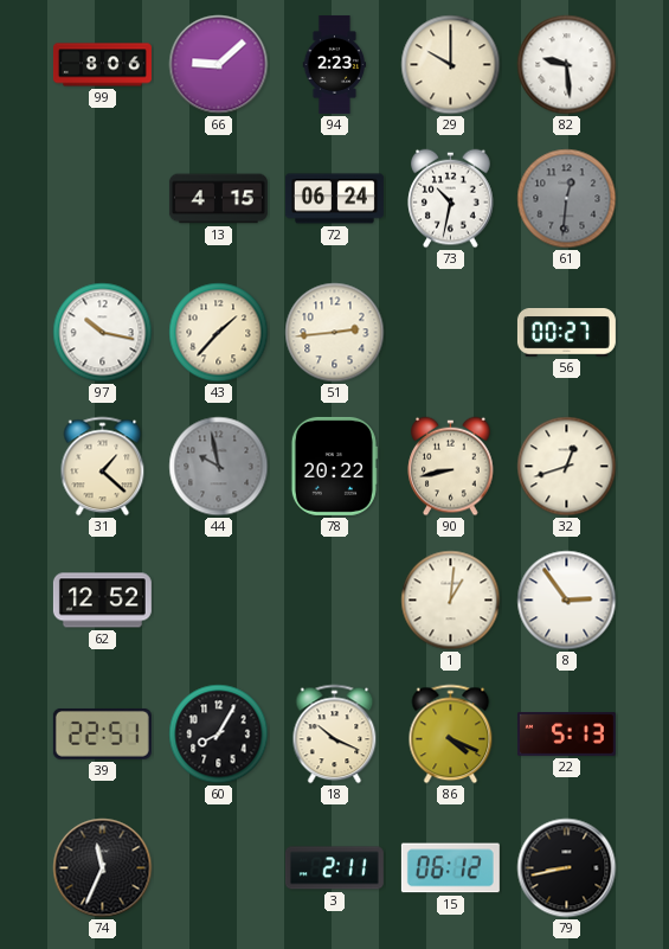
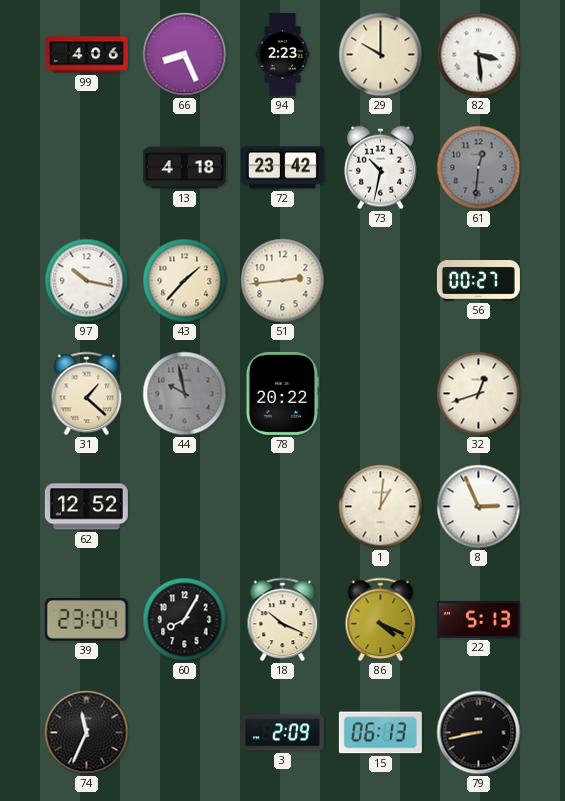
99: 8:06 -> 4:06
66: 9:08 -> 8:26
82: 9:29 -> 3:29
13: 4:15 -> 4:18
72: 06:24 -> 23:42
90: 8:43 -> none
8: 2:54 -> 2:56
39: 22:51 -> 23:04
3: 2:11 -> 2:09
15: 06:12 -> 06:13
